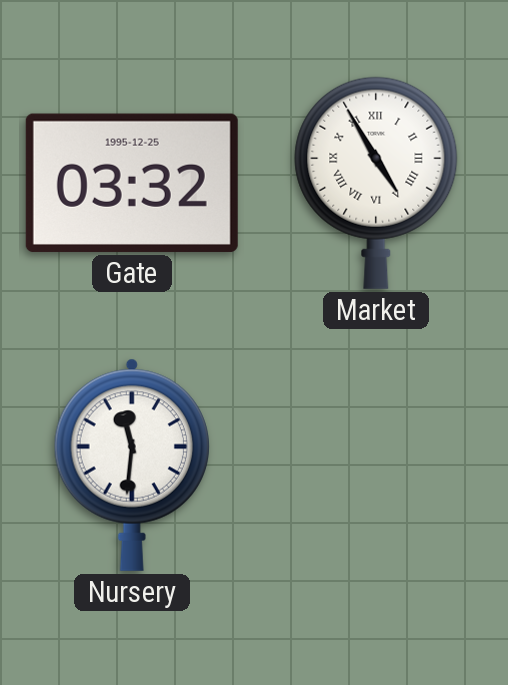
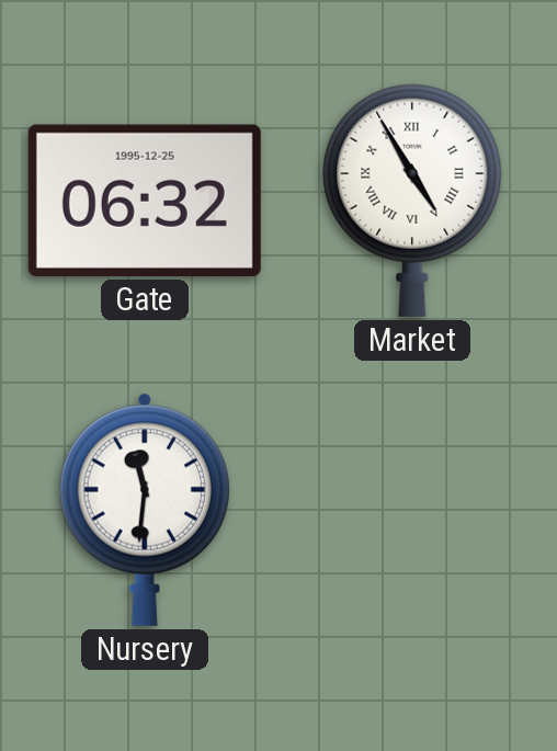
Gate: 03:32 -> 06:32
